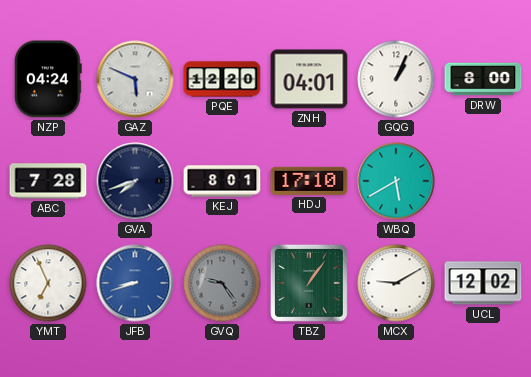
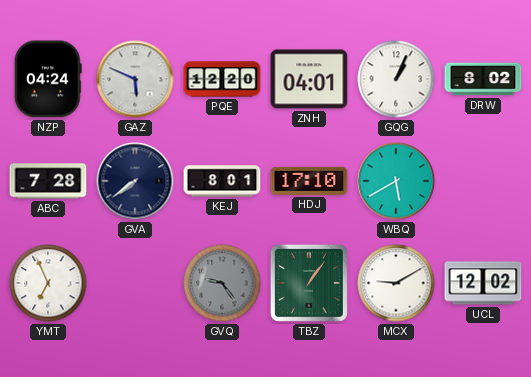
DRW: 8:00 -> 8:02
GVA: 7:42 -> 7:39
JFB: 8:42 -> none
